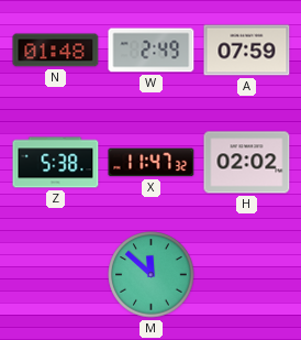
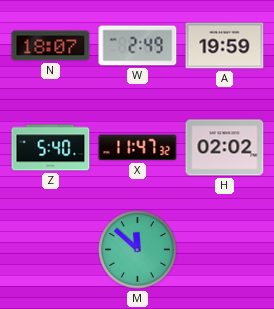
N: 01:48 -> 18:07
A: 07:59 -> 19:59
Z: 5:38 -> 5:40
